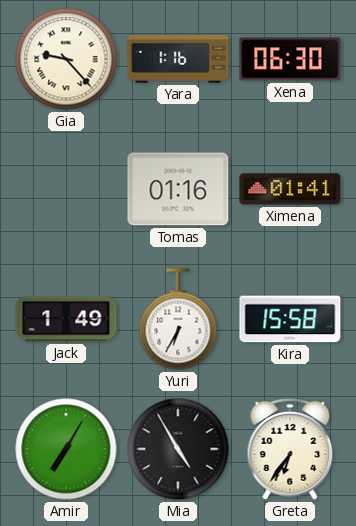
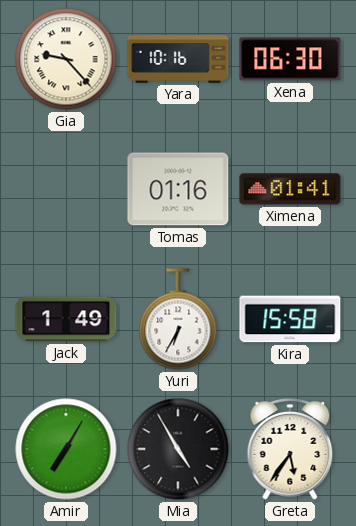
Yara: 1:16 -> 10:16
Greta: 6:36 -> 5:36
